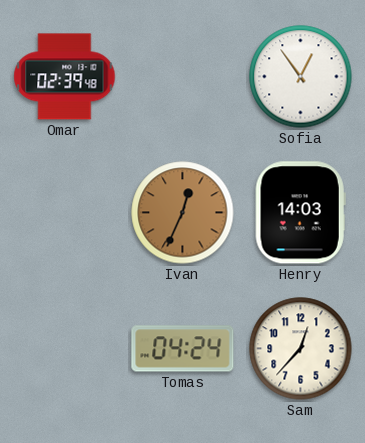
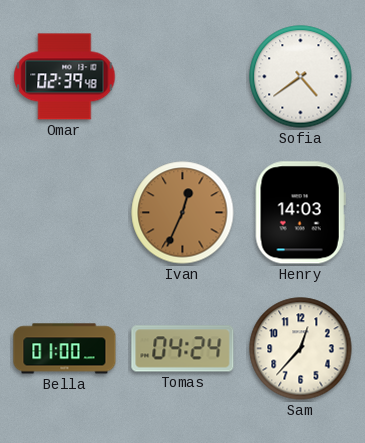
Sofia: 12:54 -> 4:39
Bella: none -> 01:00
